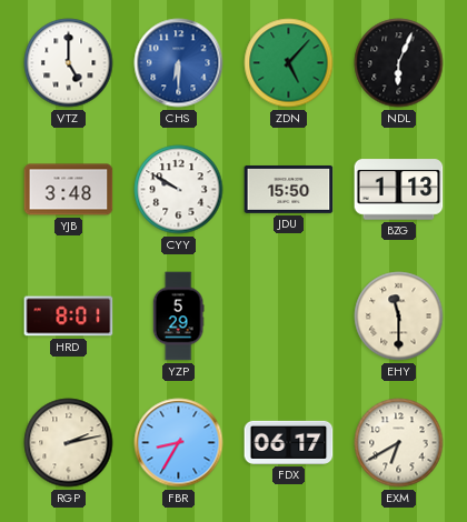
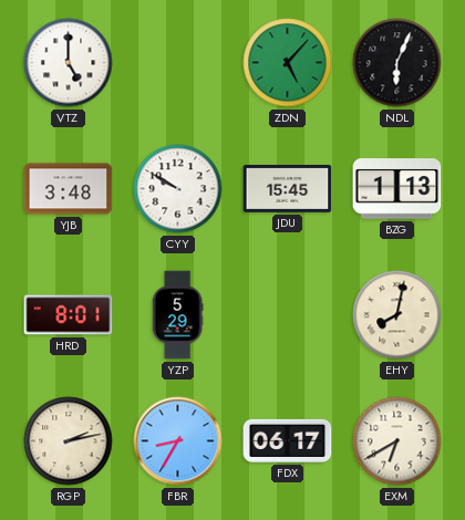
CHS: 6:30 -> none
JDU: 15:50 -> 15:45
EHY: 11:30 -> 8:02
